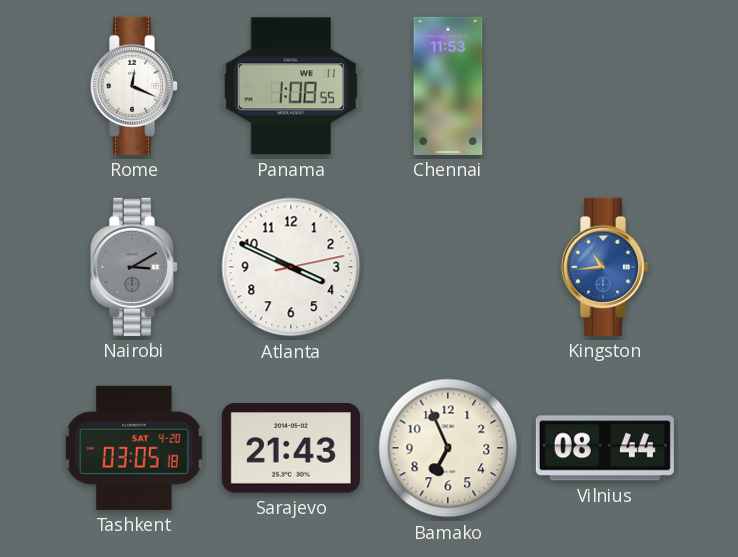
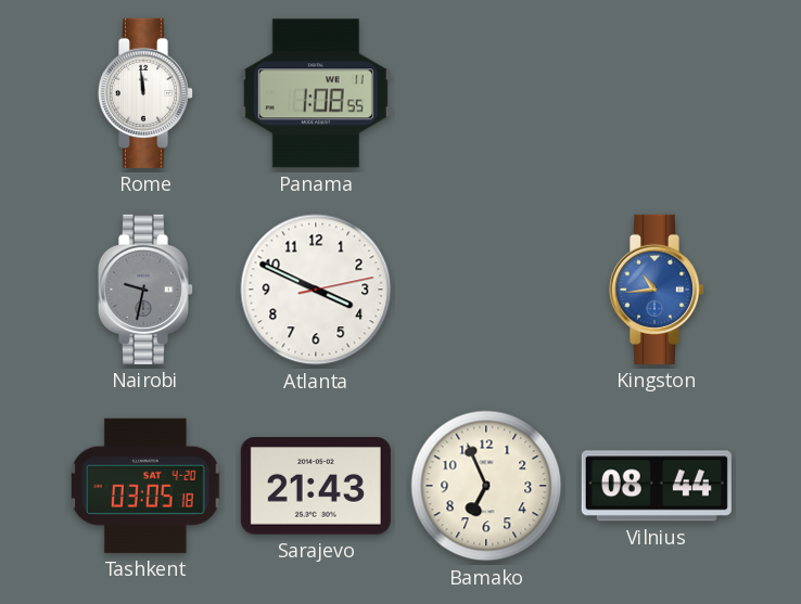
Rome: 12:19 -> 11:59
Chennai: 11:53 -> none
Nairobi: 3:10 -> 9:32
